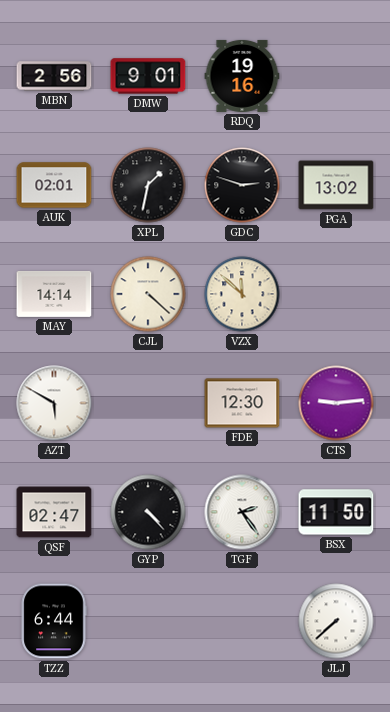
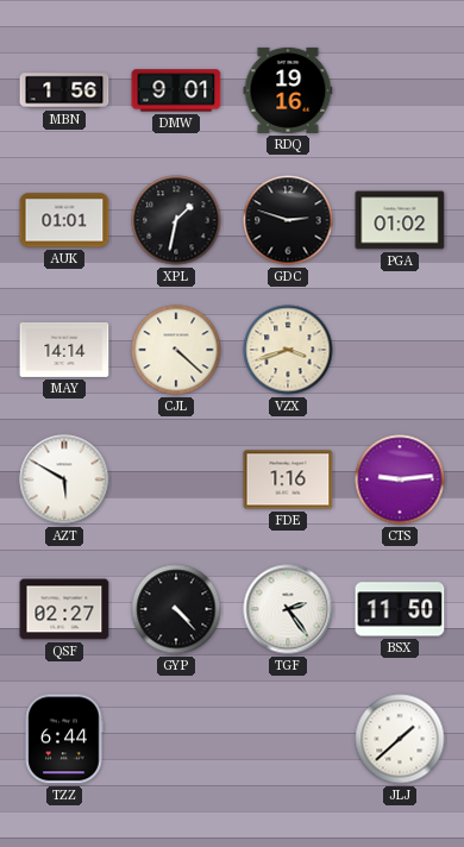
MBN: 2:56 -> 1:56
AUK: 02:01 -> 01:01
PGA: 13:02 -> 01:02
VZX: 11:52 -> 3:42
FDE: 12:30 -> 1:16
QSF: 02:47 -> 02:27
JLJ: 7:38 -> 1:38
